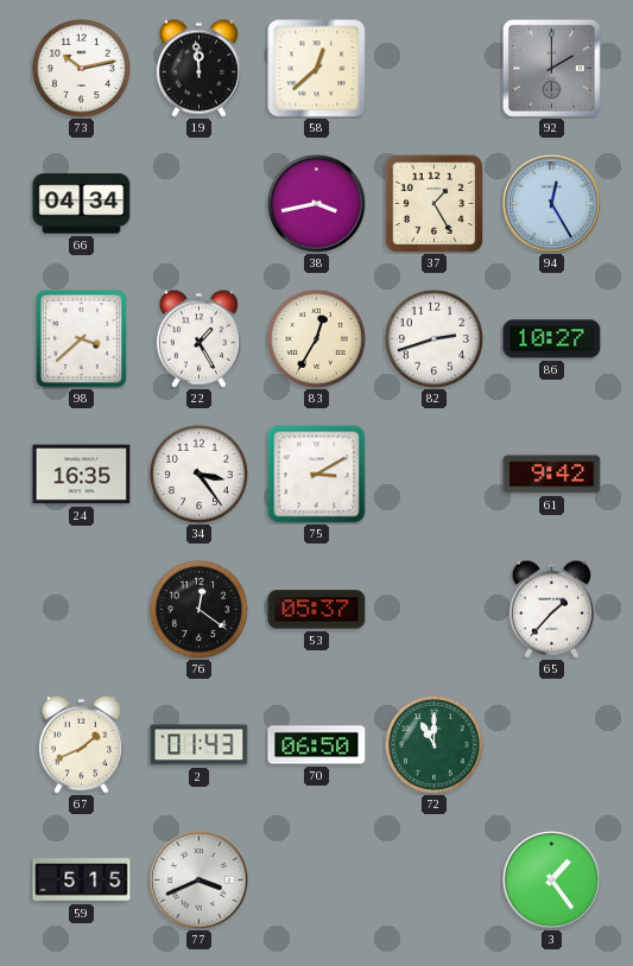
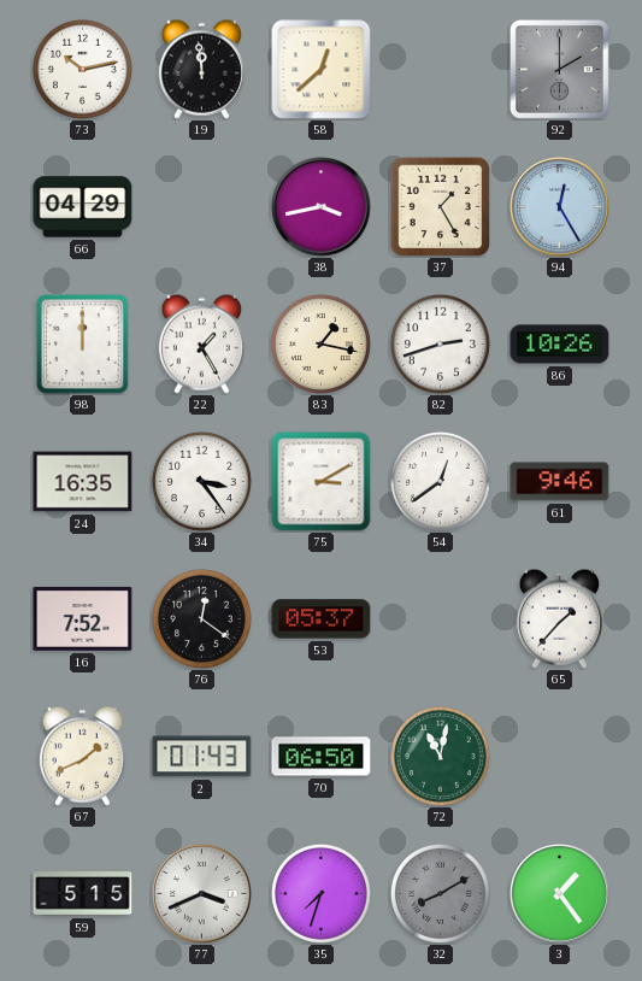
66: 04:34 -> 04:29
98: 3:38 -> 12:00
83: 12:35 -> 1:17
86: 10:27 -> 10:26
54: none -> 12:39
61: 9:42 -> 9:46
16: none -> 7:52
72: 11:00 -> 11:02
35: none -> 7:33
32: none -> 8:10
